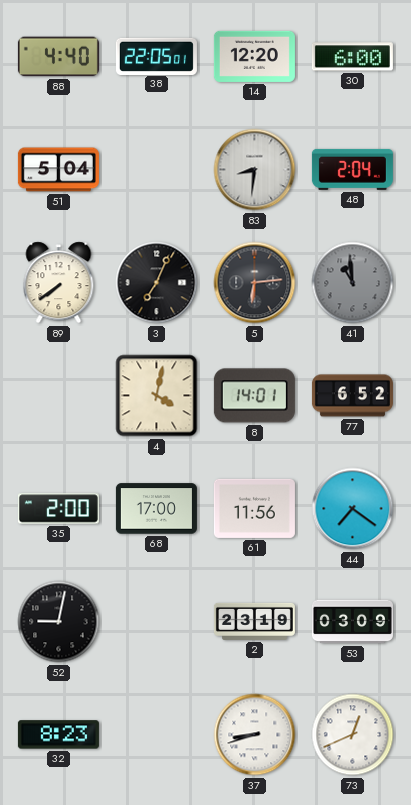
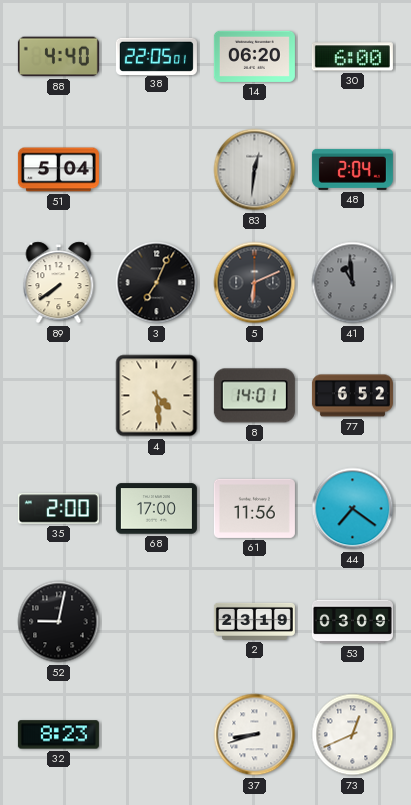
14: 12:20 -> 06:20
83: 8:31 -> 12:31
5: 6:14 -> 6:11
4: 4:02 -> 4:29
